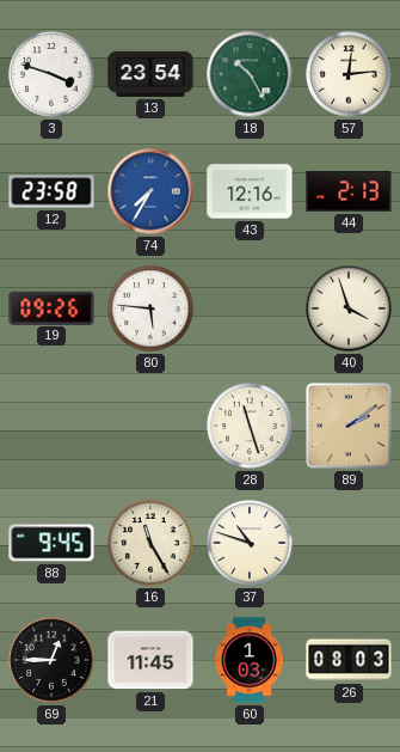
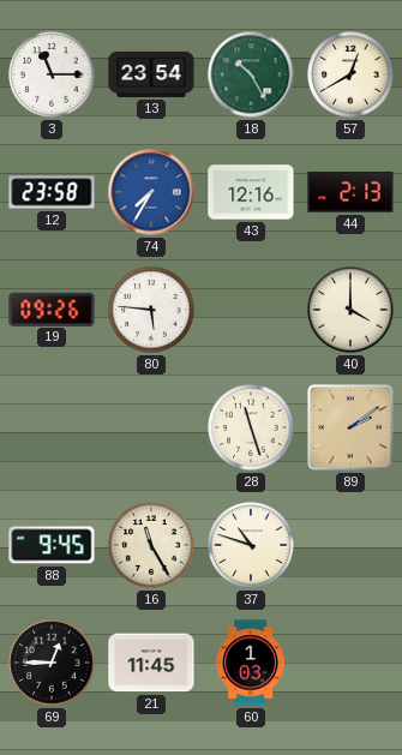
3: 3:48 -> 11:15
57: 12:14 -> 12:40
40: 3:57 -> 4:00
26: 08:03 -> none
